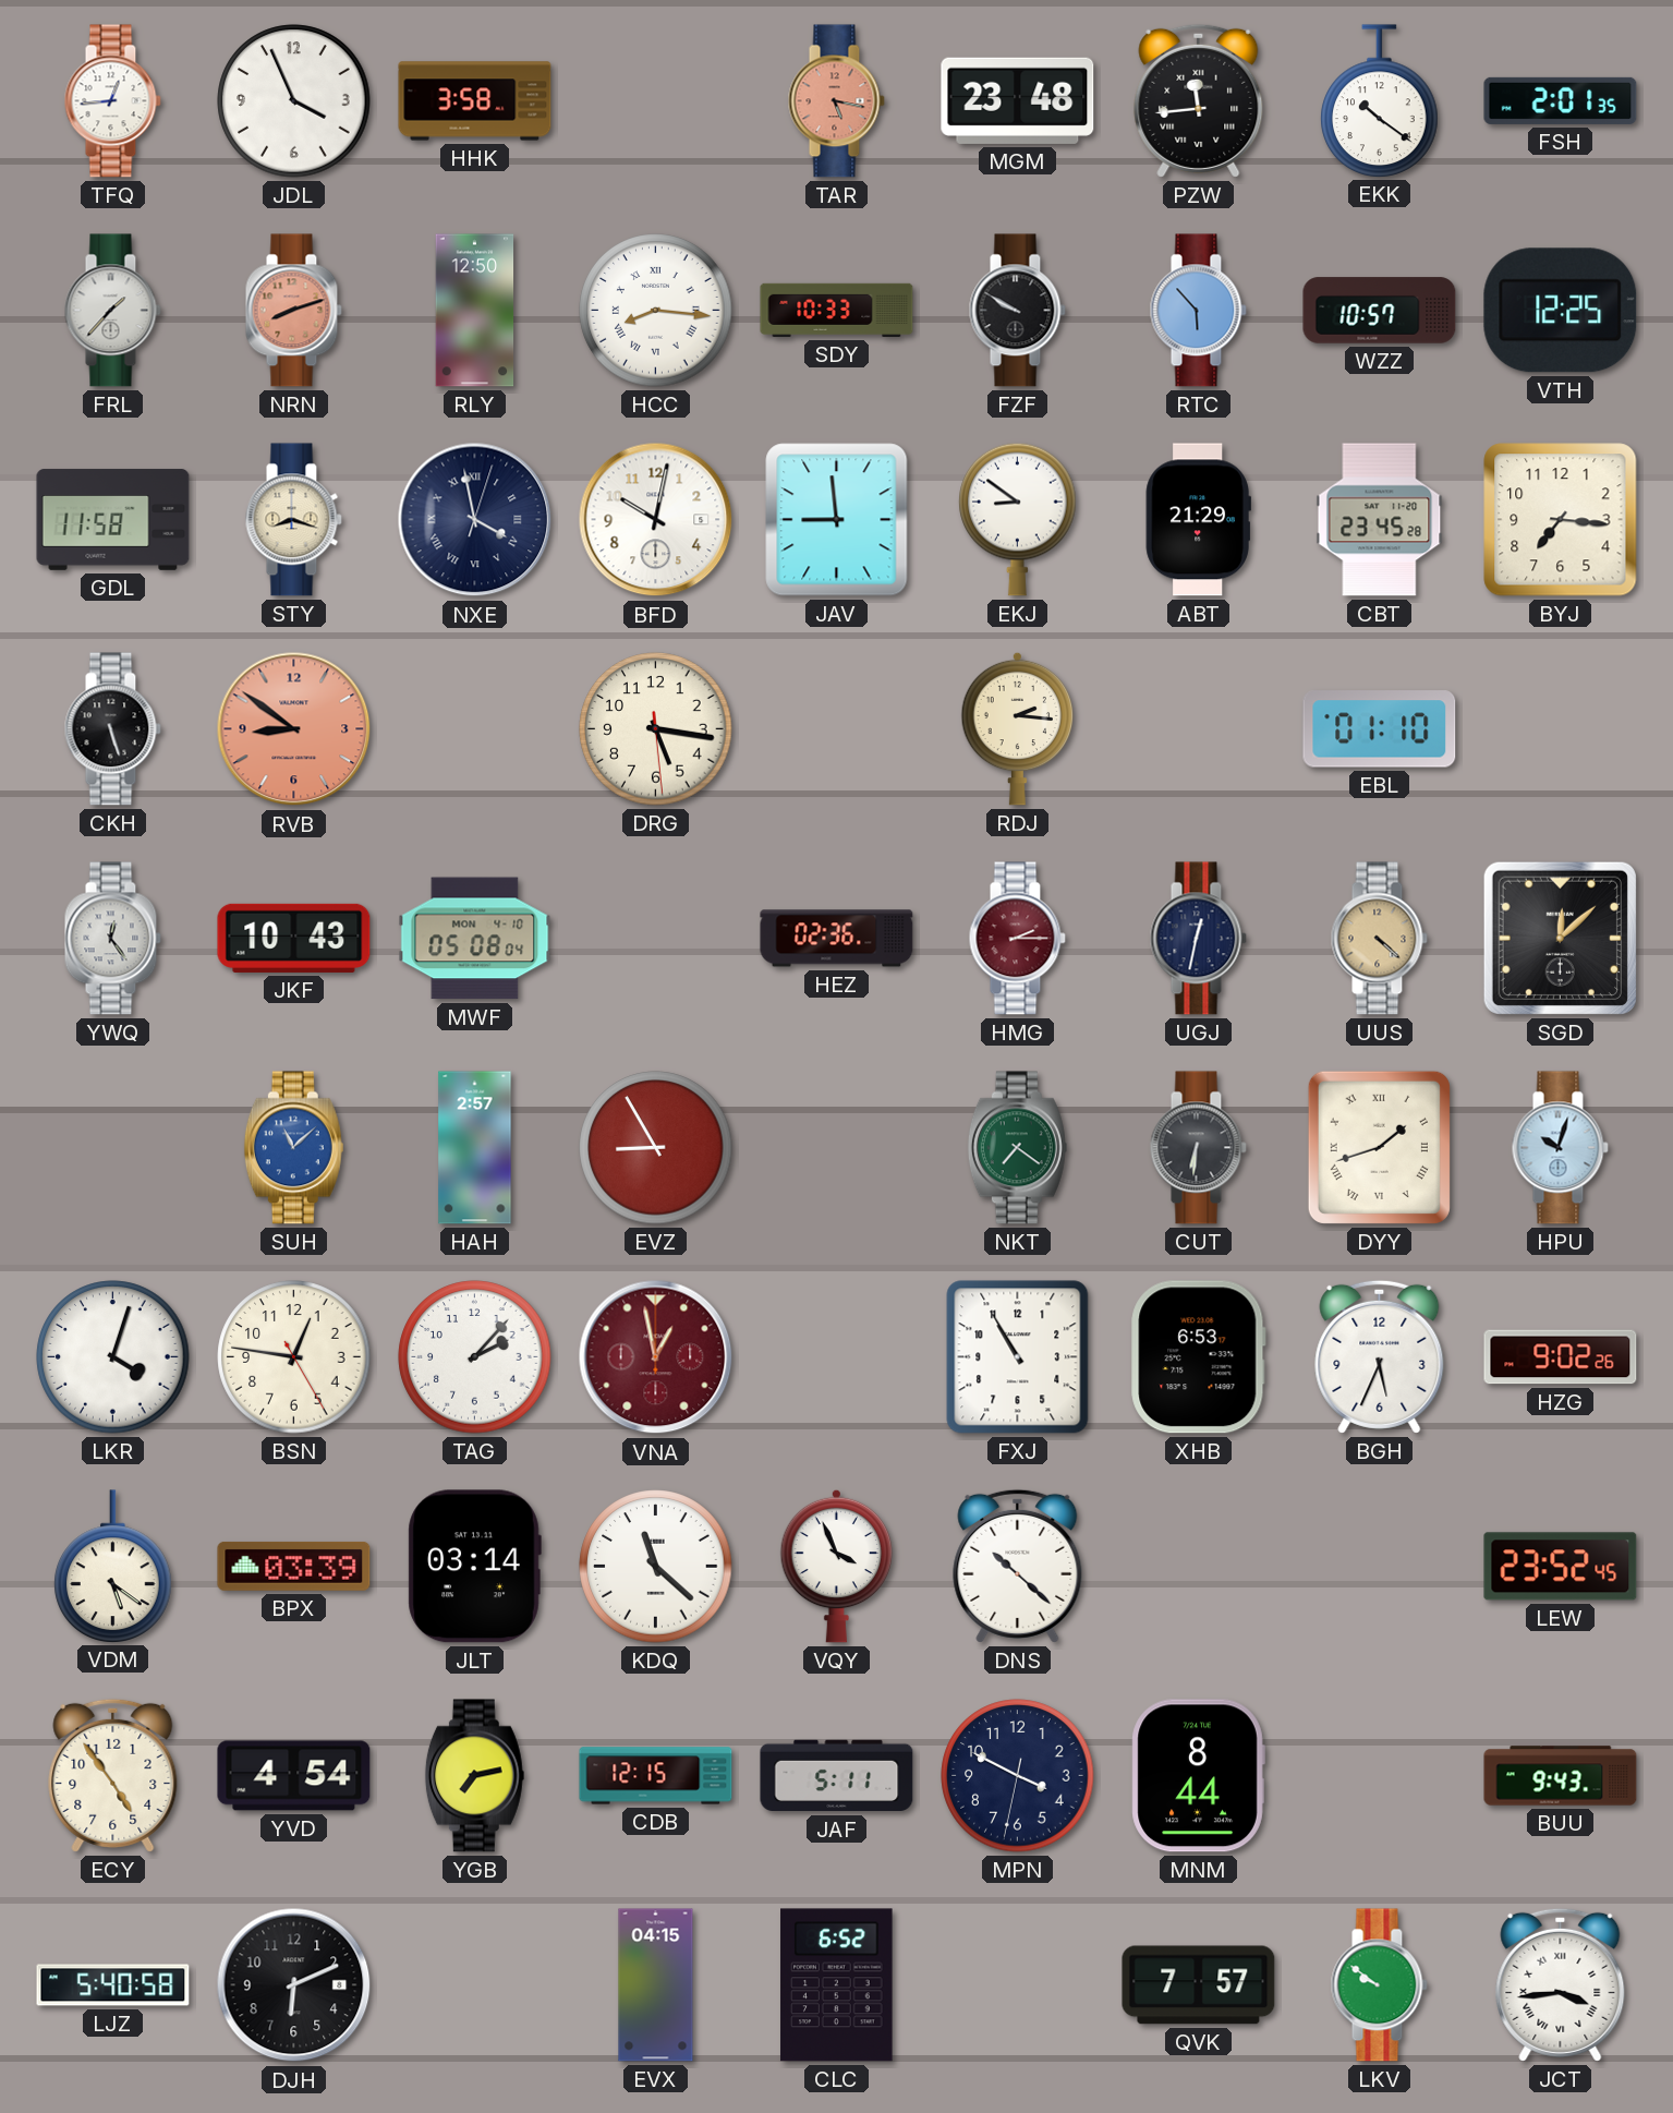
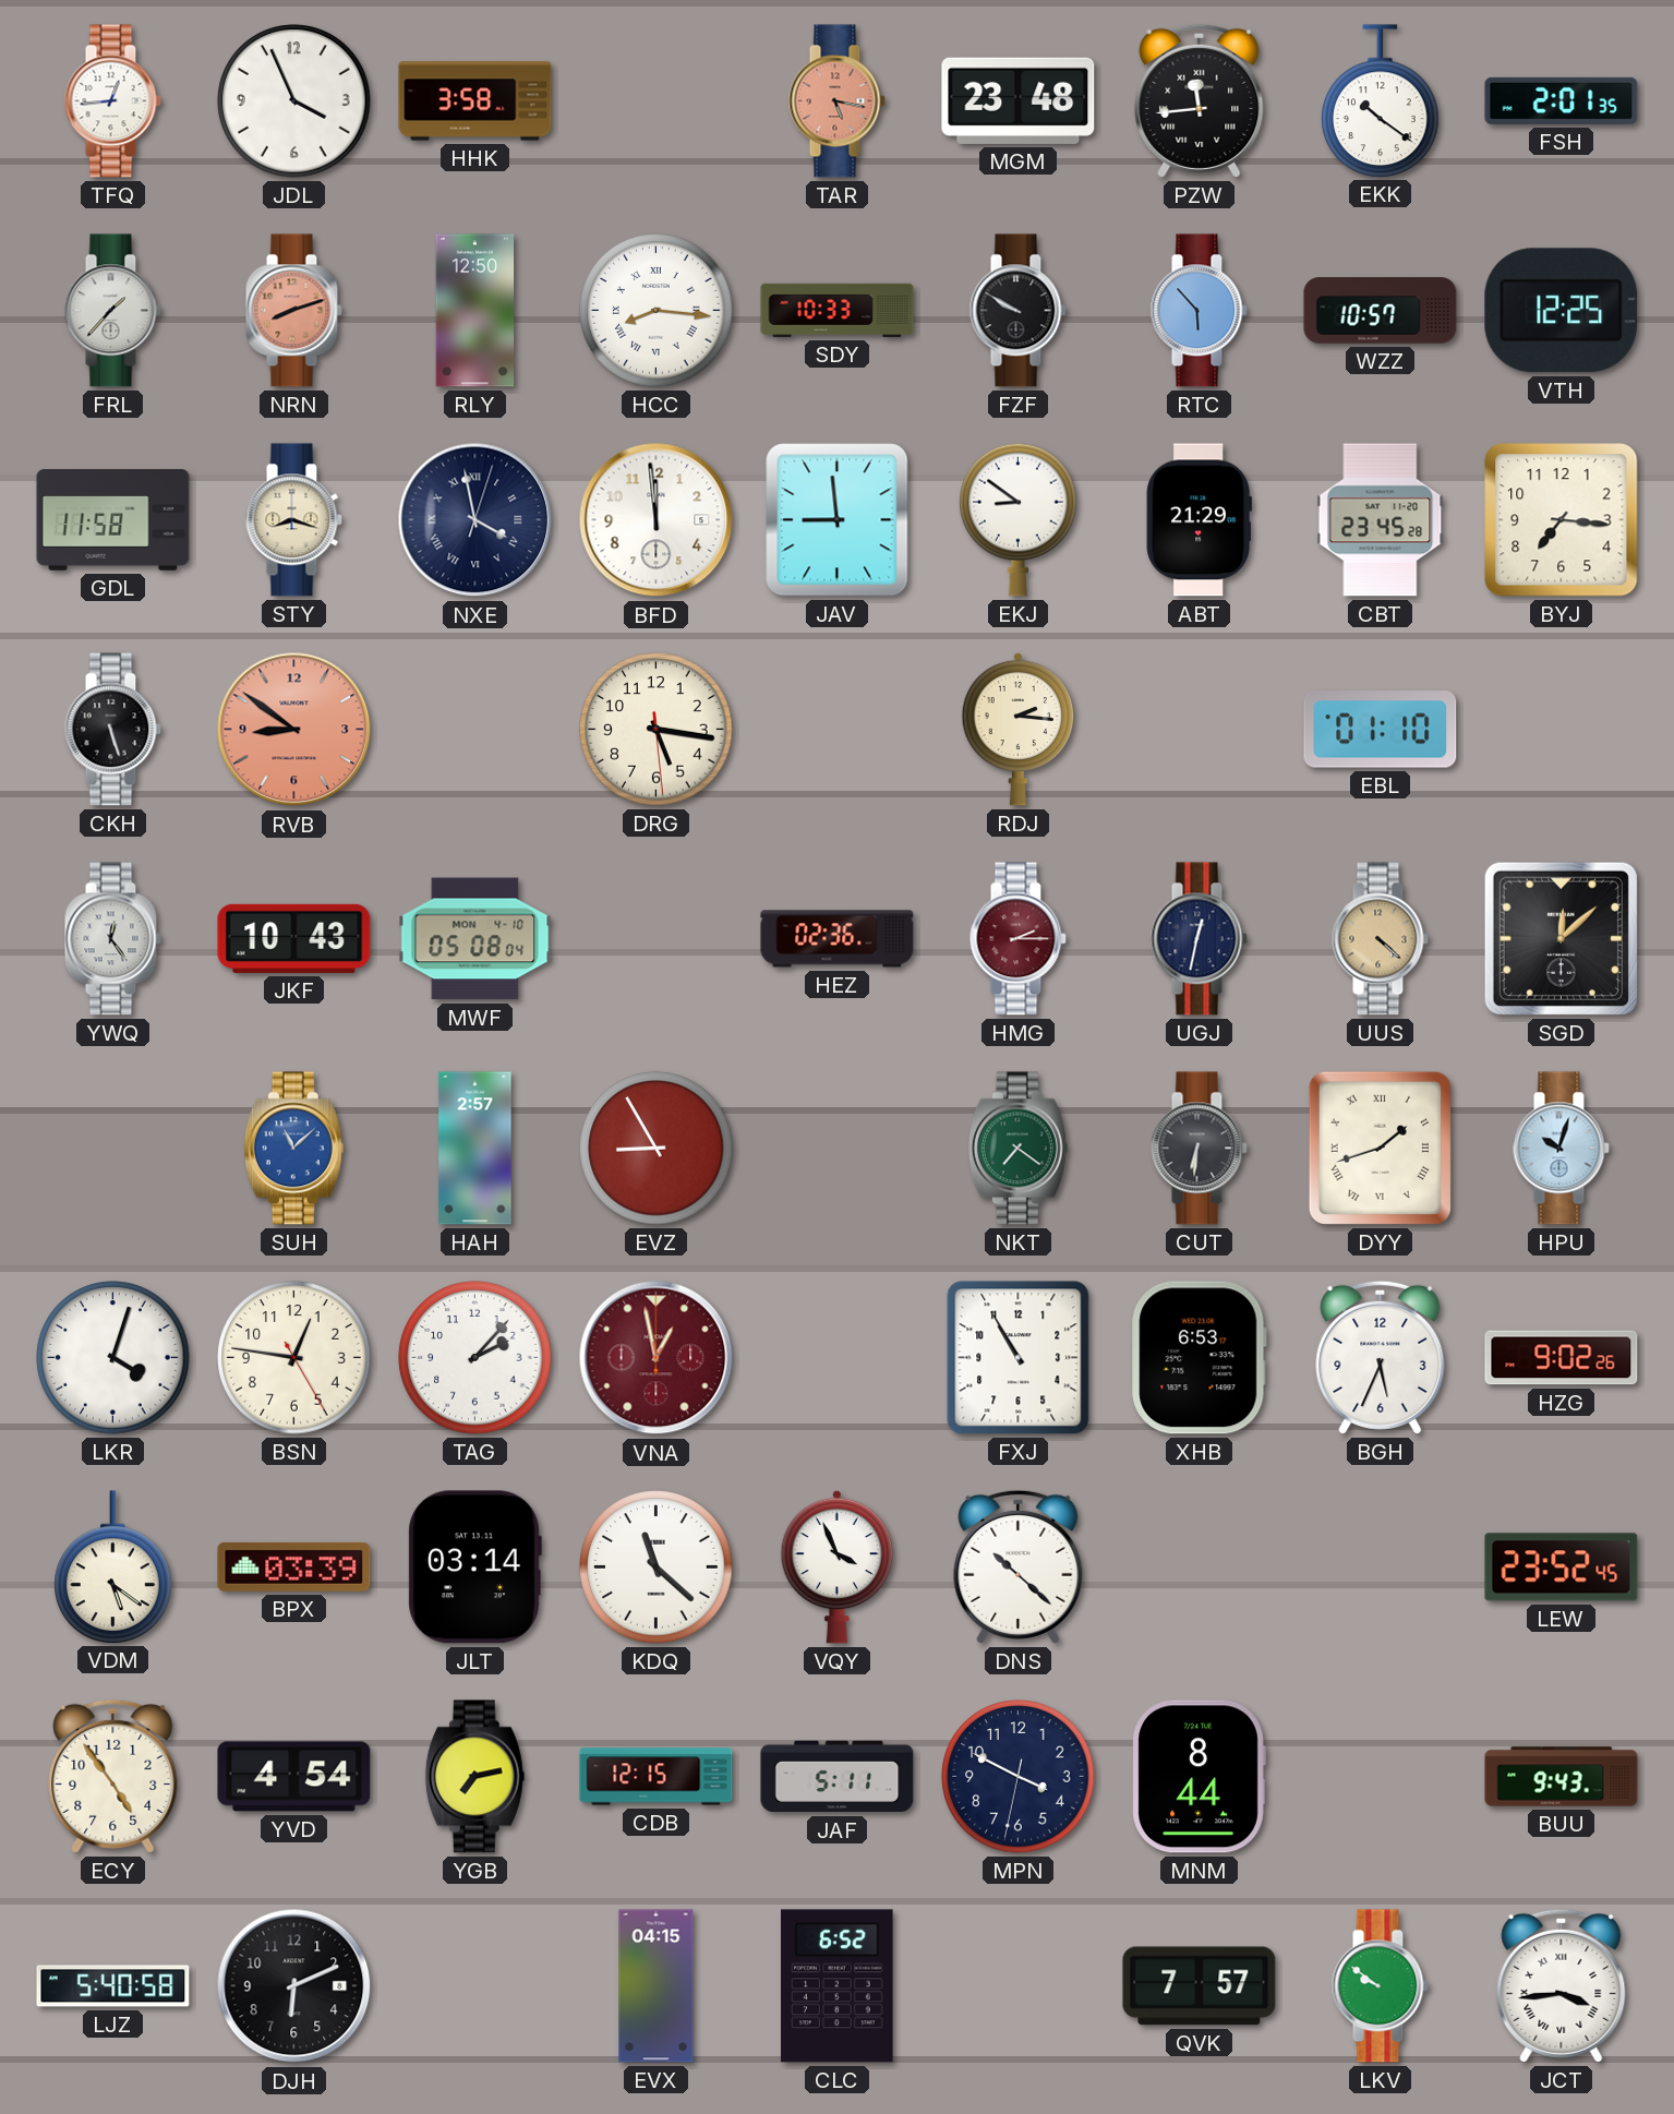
BFD: 10:02 -> 11:59
